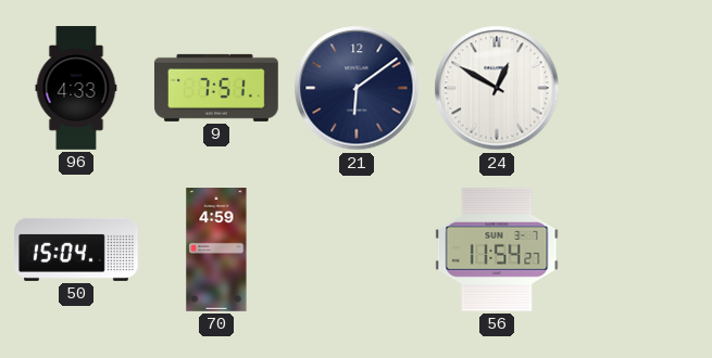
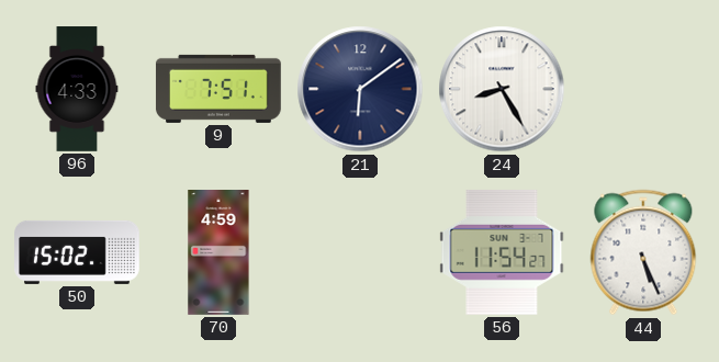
24: 12:50 -> 8:25
50: 15:04 -> 15:02
44: none -> 5:26
